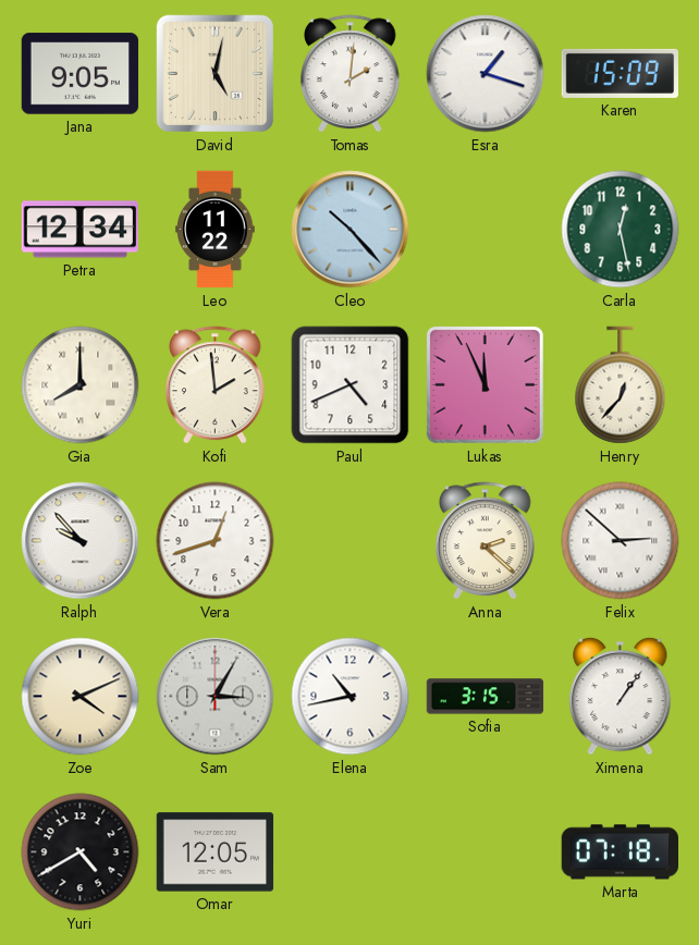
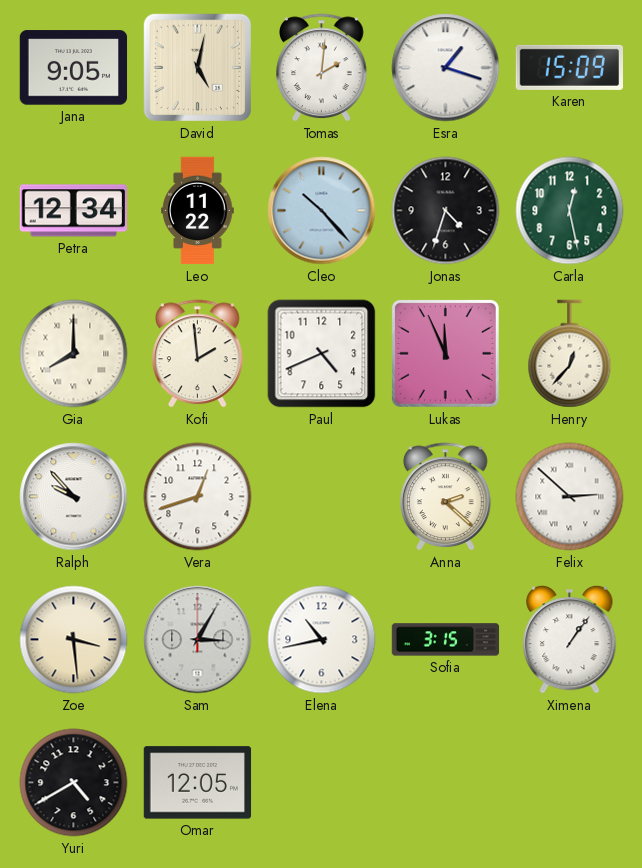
Jonas: none -> 4:33
Zoe: 4:11 -> 3:29
Marta: 07:18 -> none
